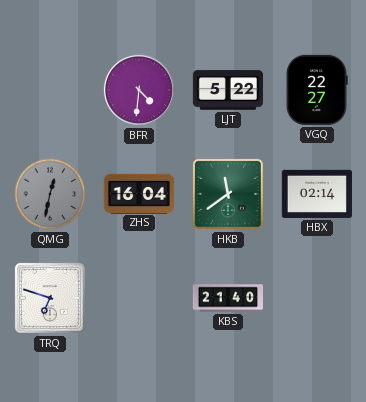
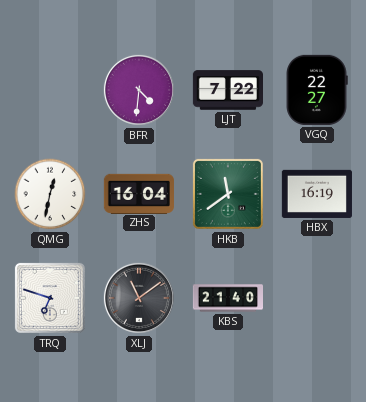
LJT: 5:22 -> 7:22
QMG dial: grey -> white
HBX: 02:14 -> 16:19
XLJ: none -> 11:09
